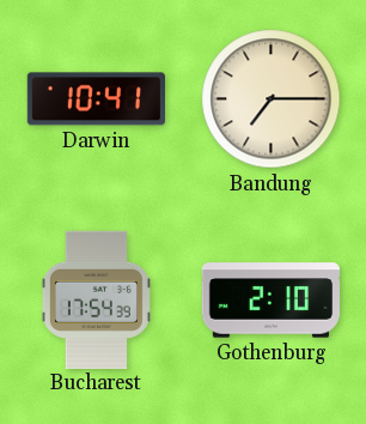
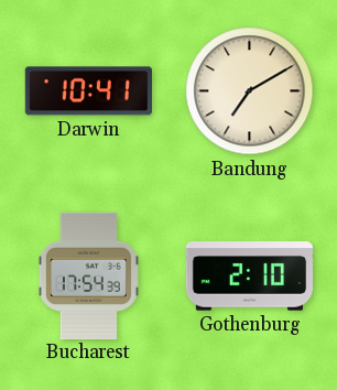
Bandung: 7:15 -> 7:10
